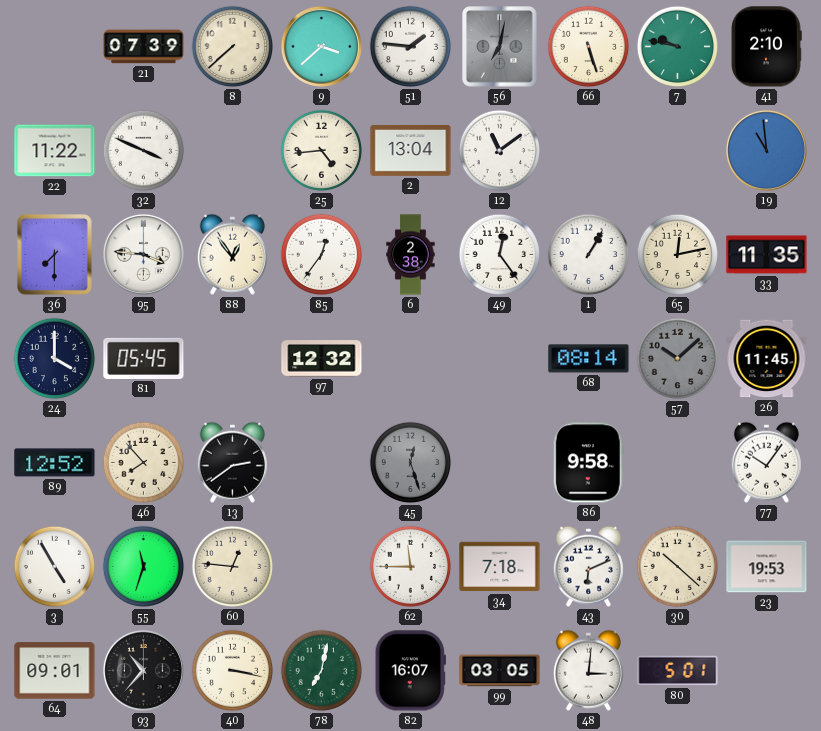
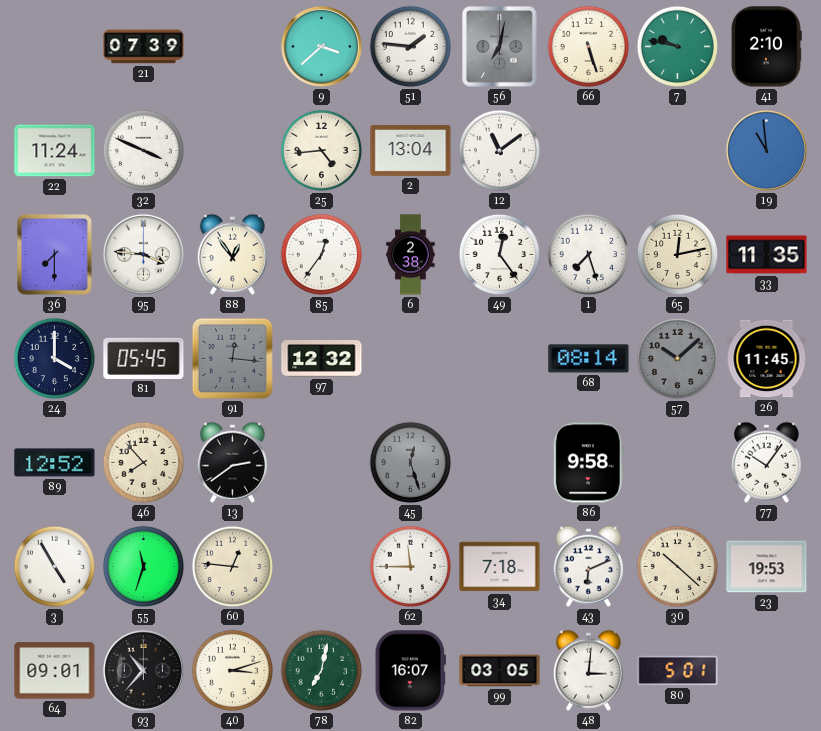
8: 7:38 -> none
22: 11:22 -> 11:24
1: 1:05 -> 7:27
91: none -> 12:16
40: 3:17 -> 3:12
